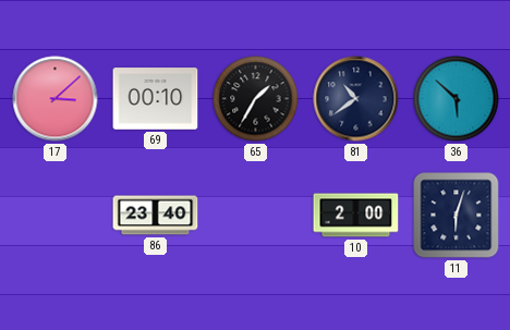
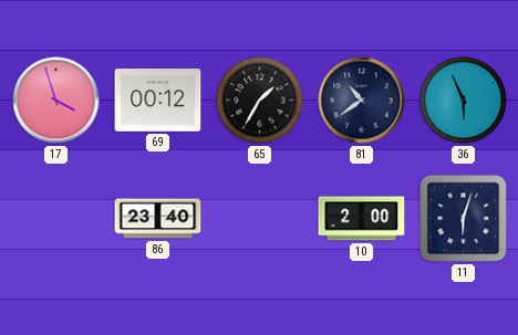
17: 3:08 -> 3:57
69: 00:10 -> 00:12
36: 5:52 -> 5:56
